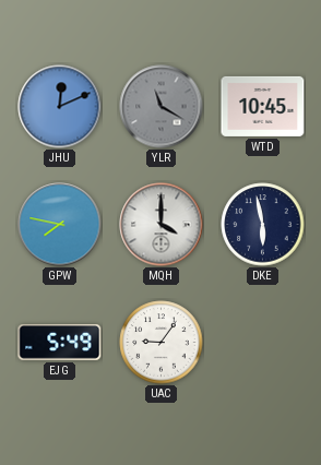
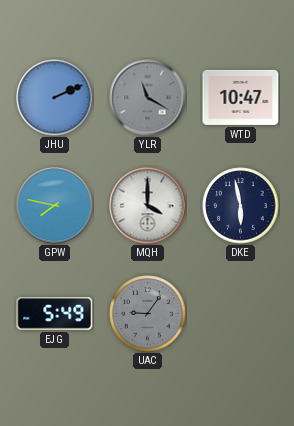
JHU: 12:11 -> 2:11
WTD: 10:45 -> 10:47
UAC dial: white -> grey
